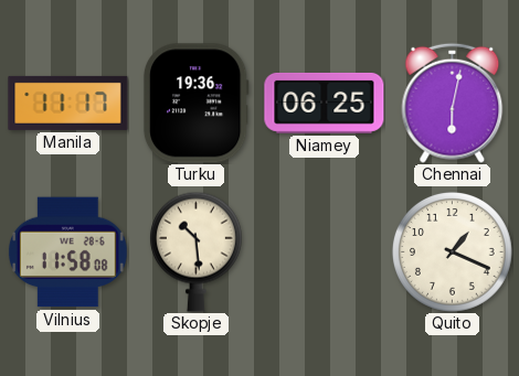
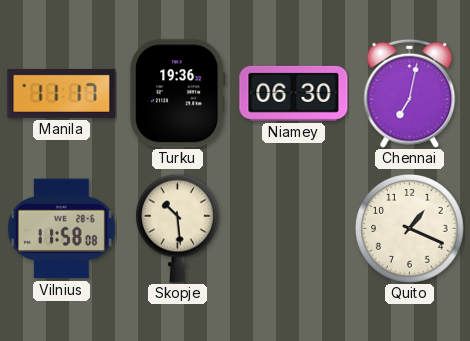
Niamey: 06:25 -> 06:30
Chennai: 6:02 -> 7:02
